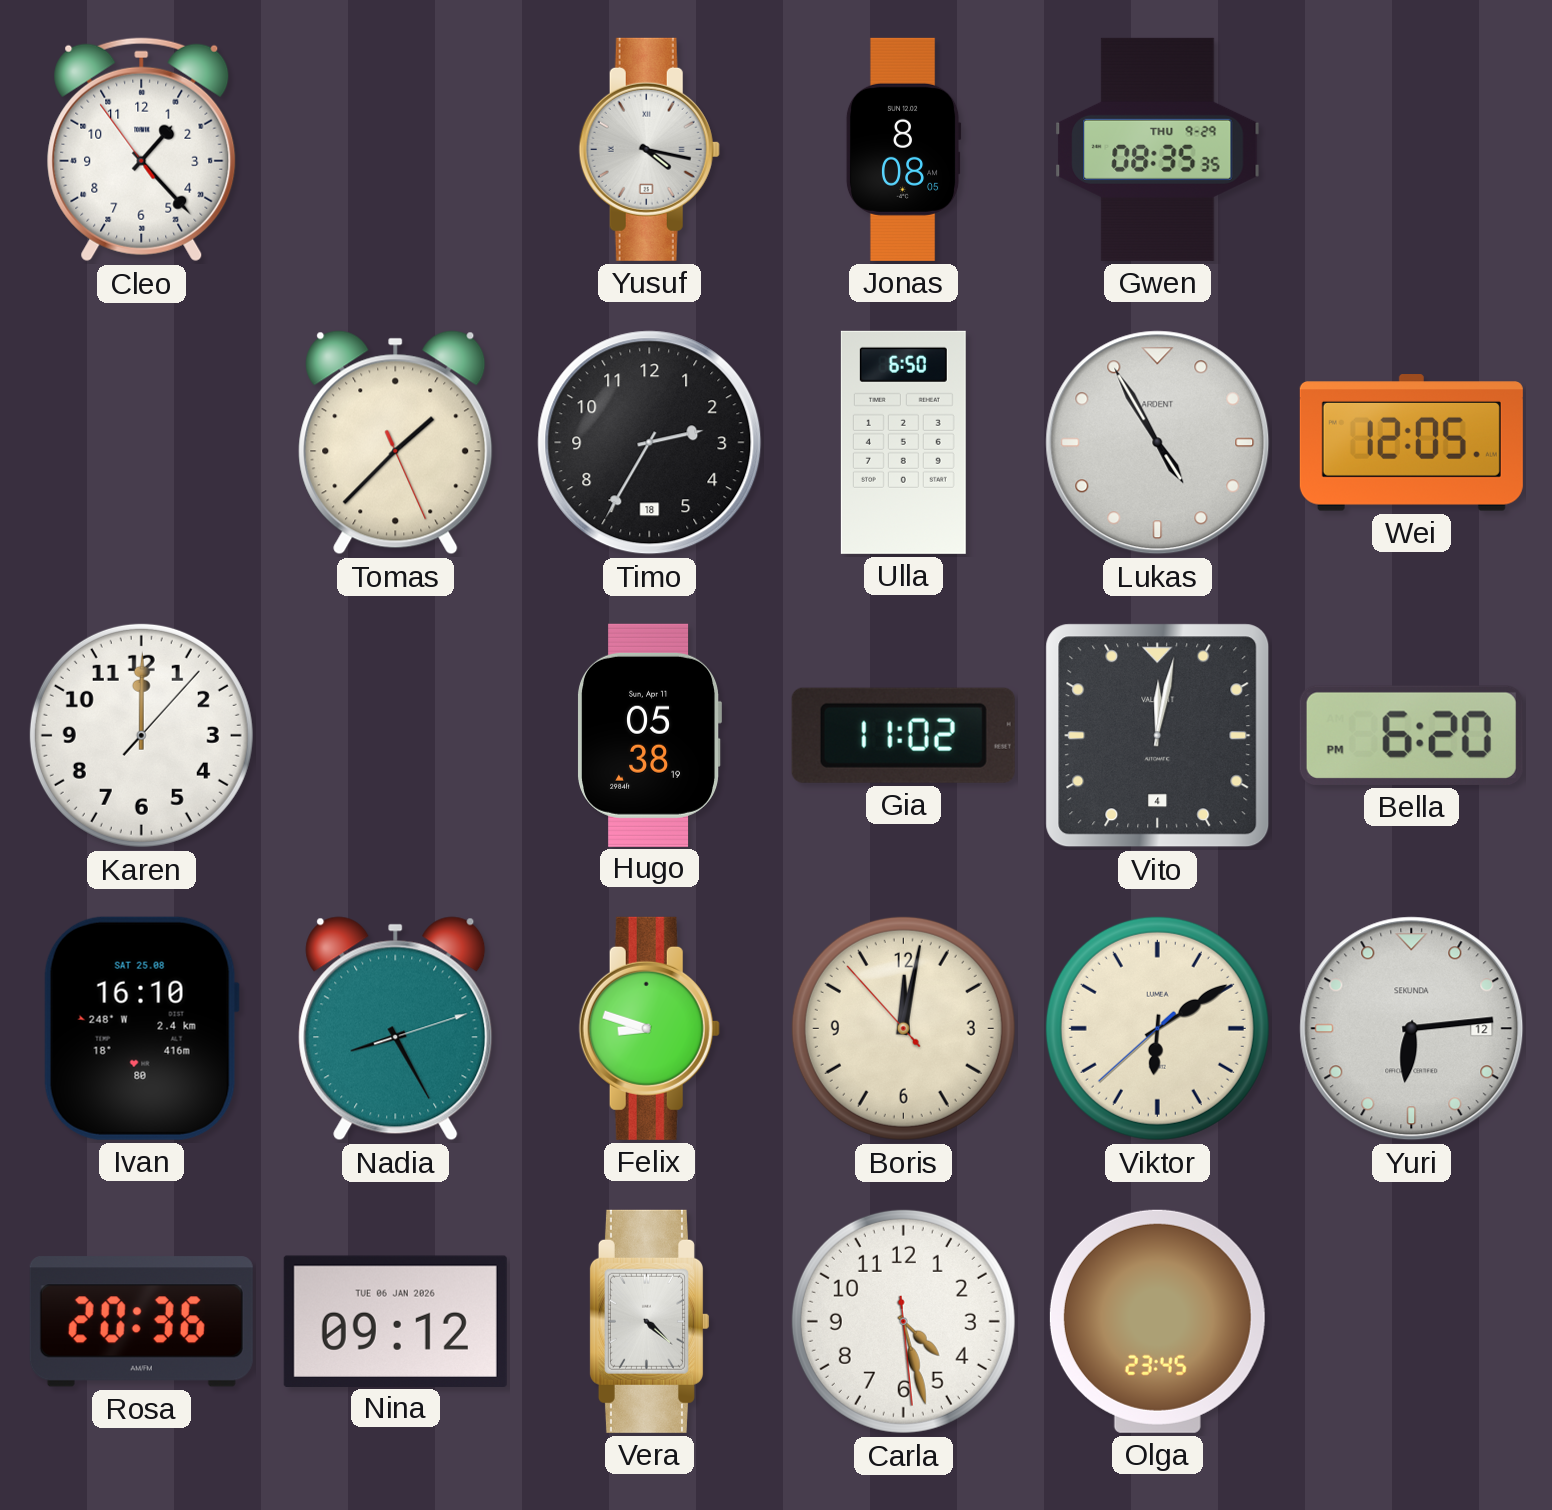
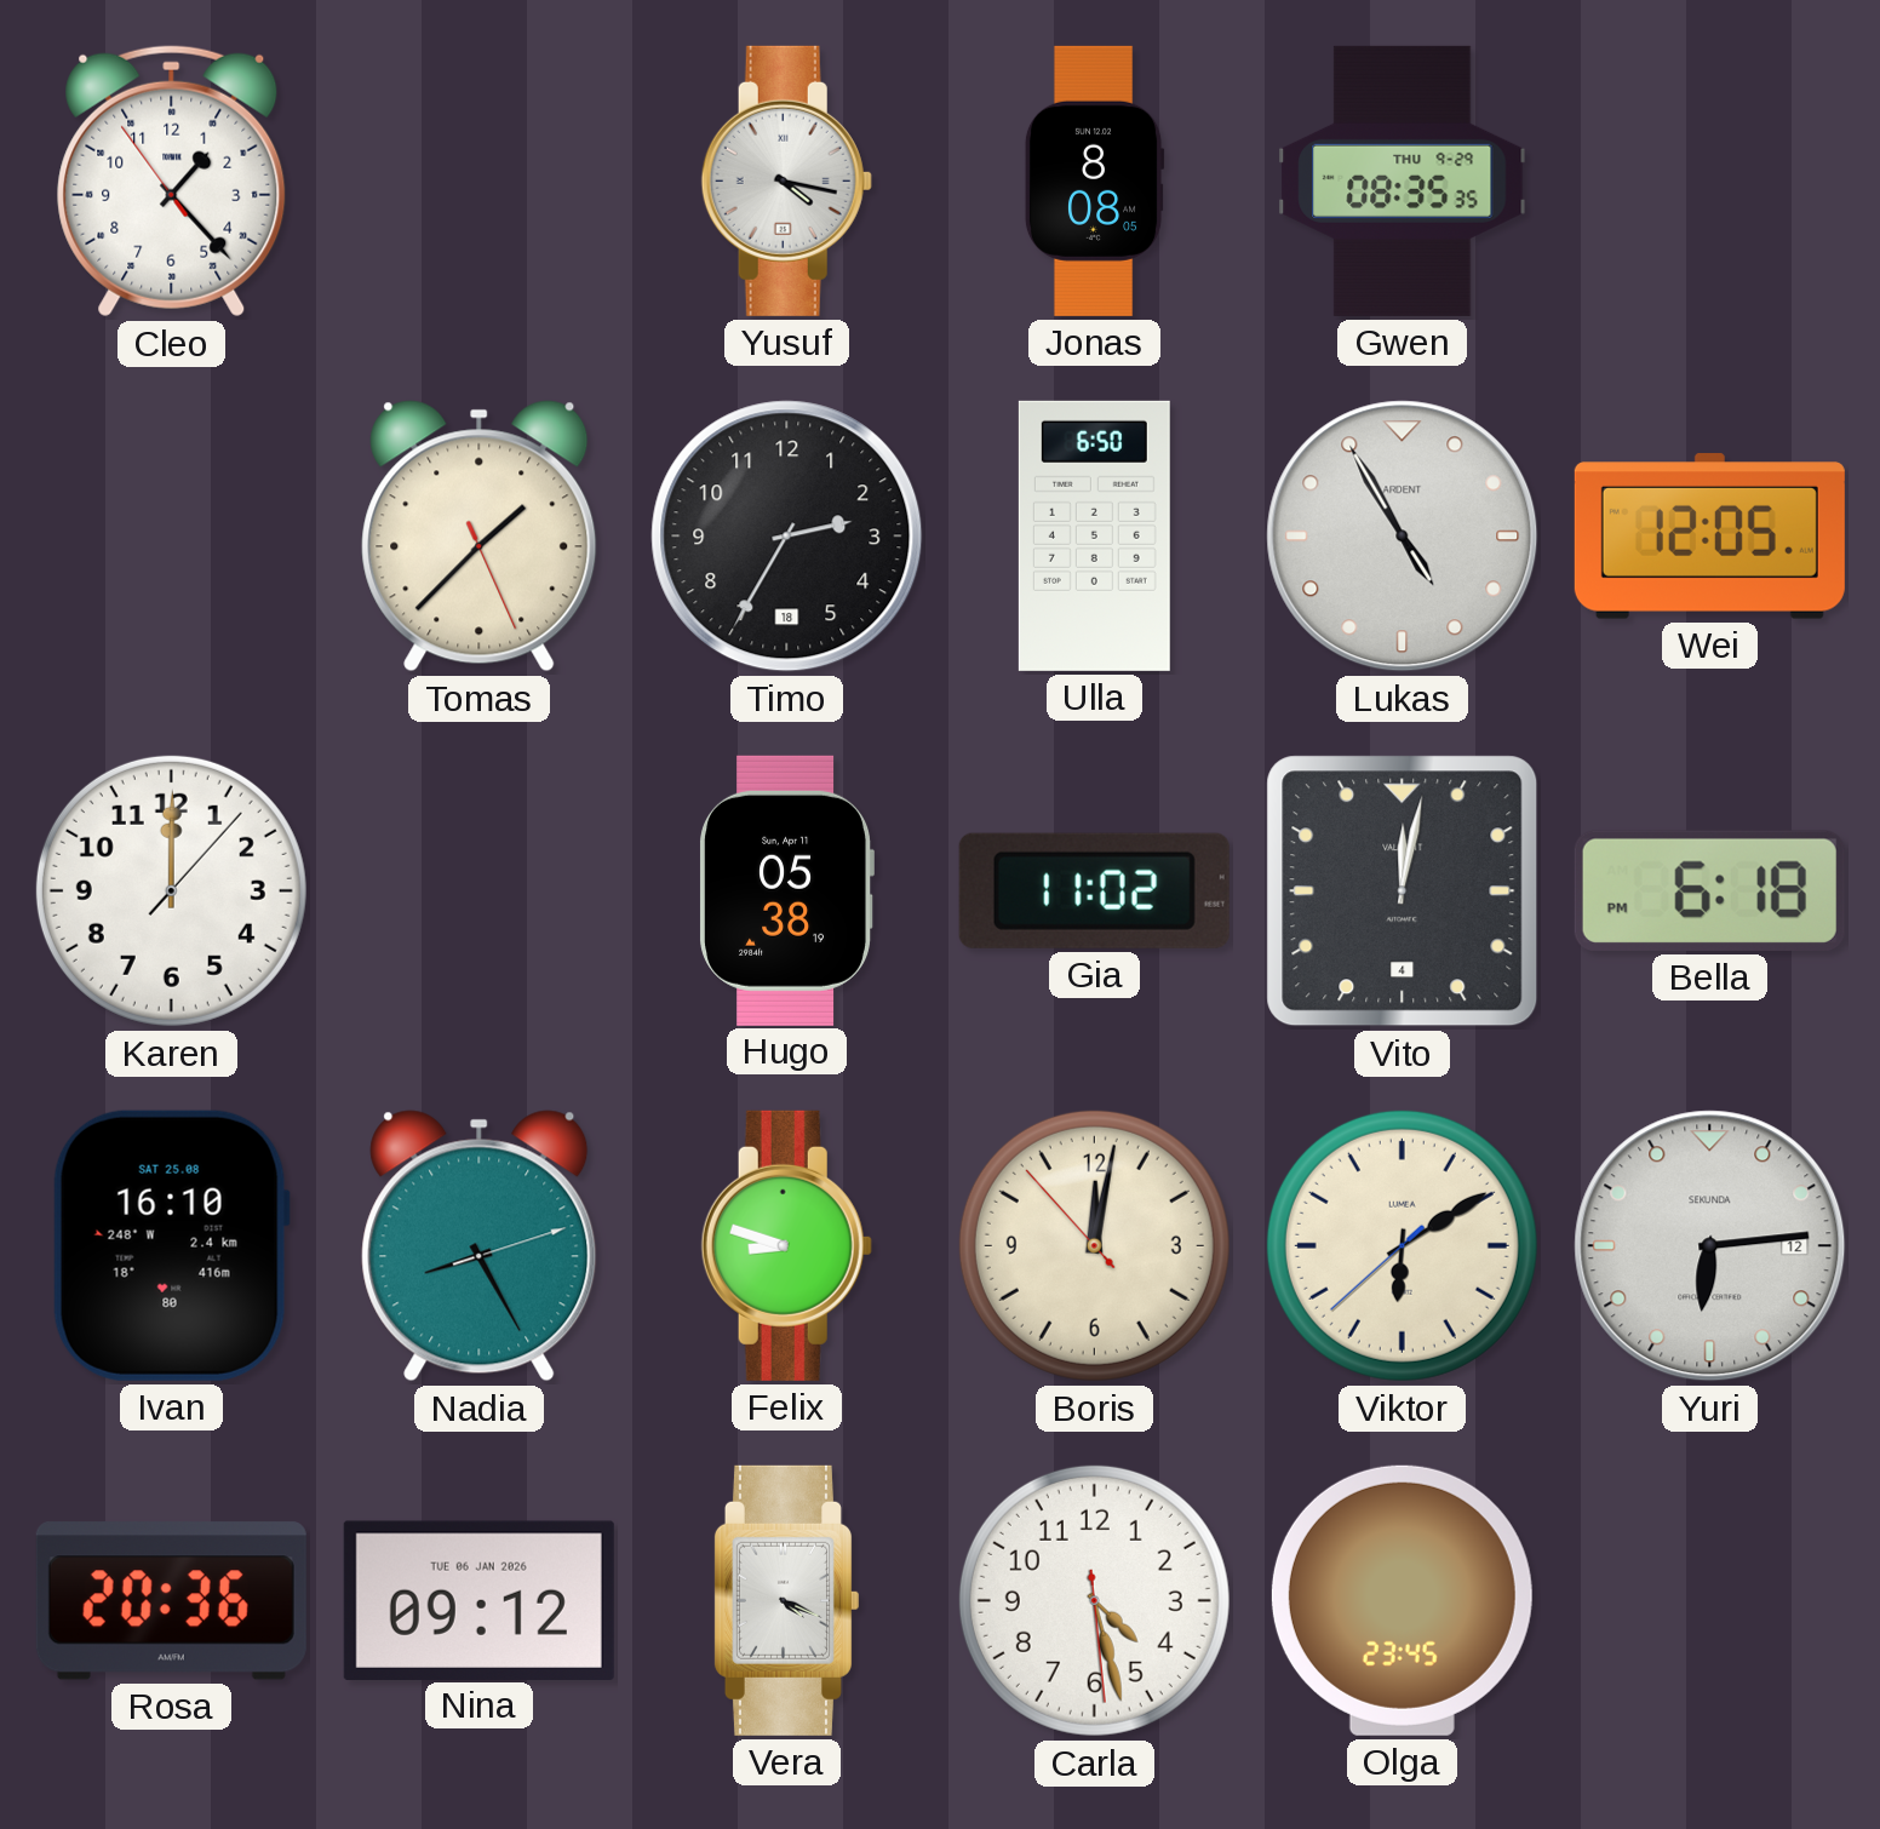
Bella: 6:20 -> 6:18
Vera: 4:22 -> 4:19
